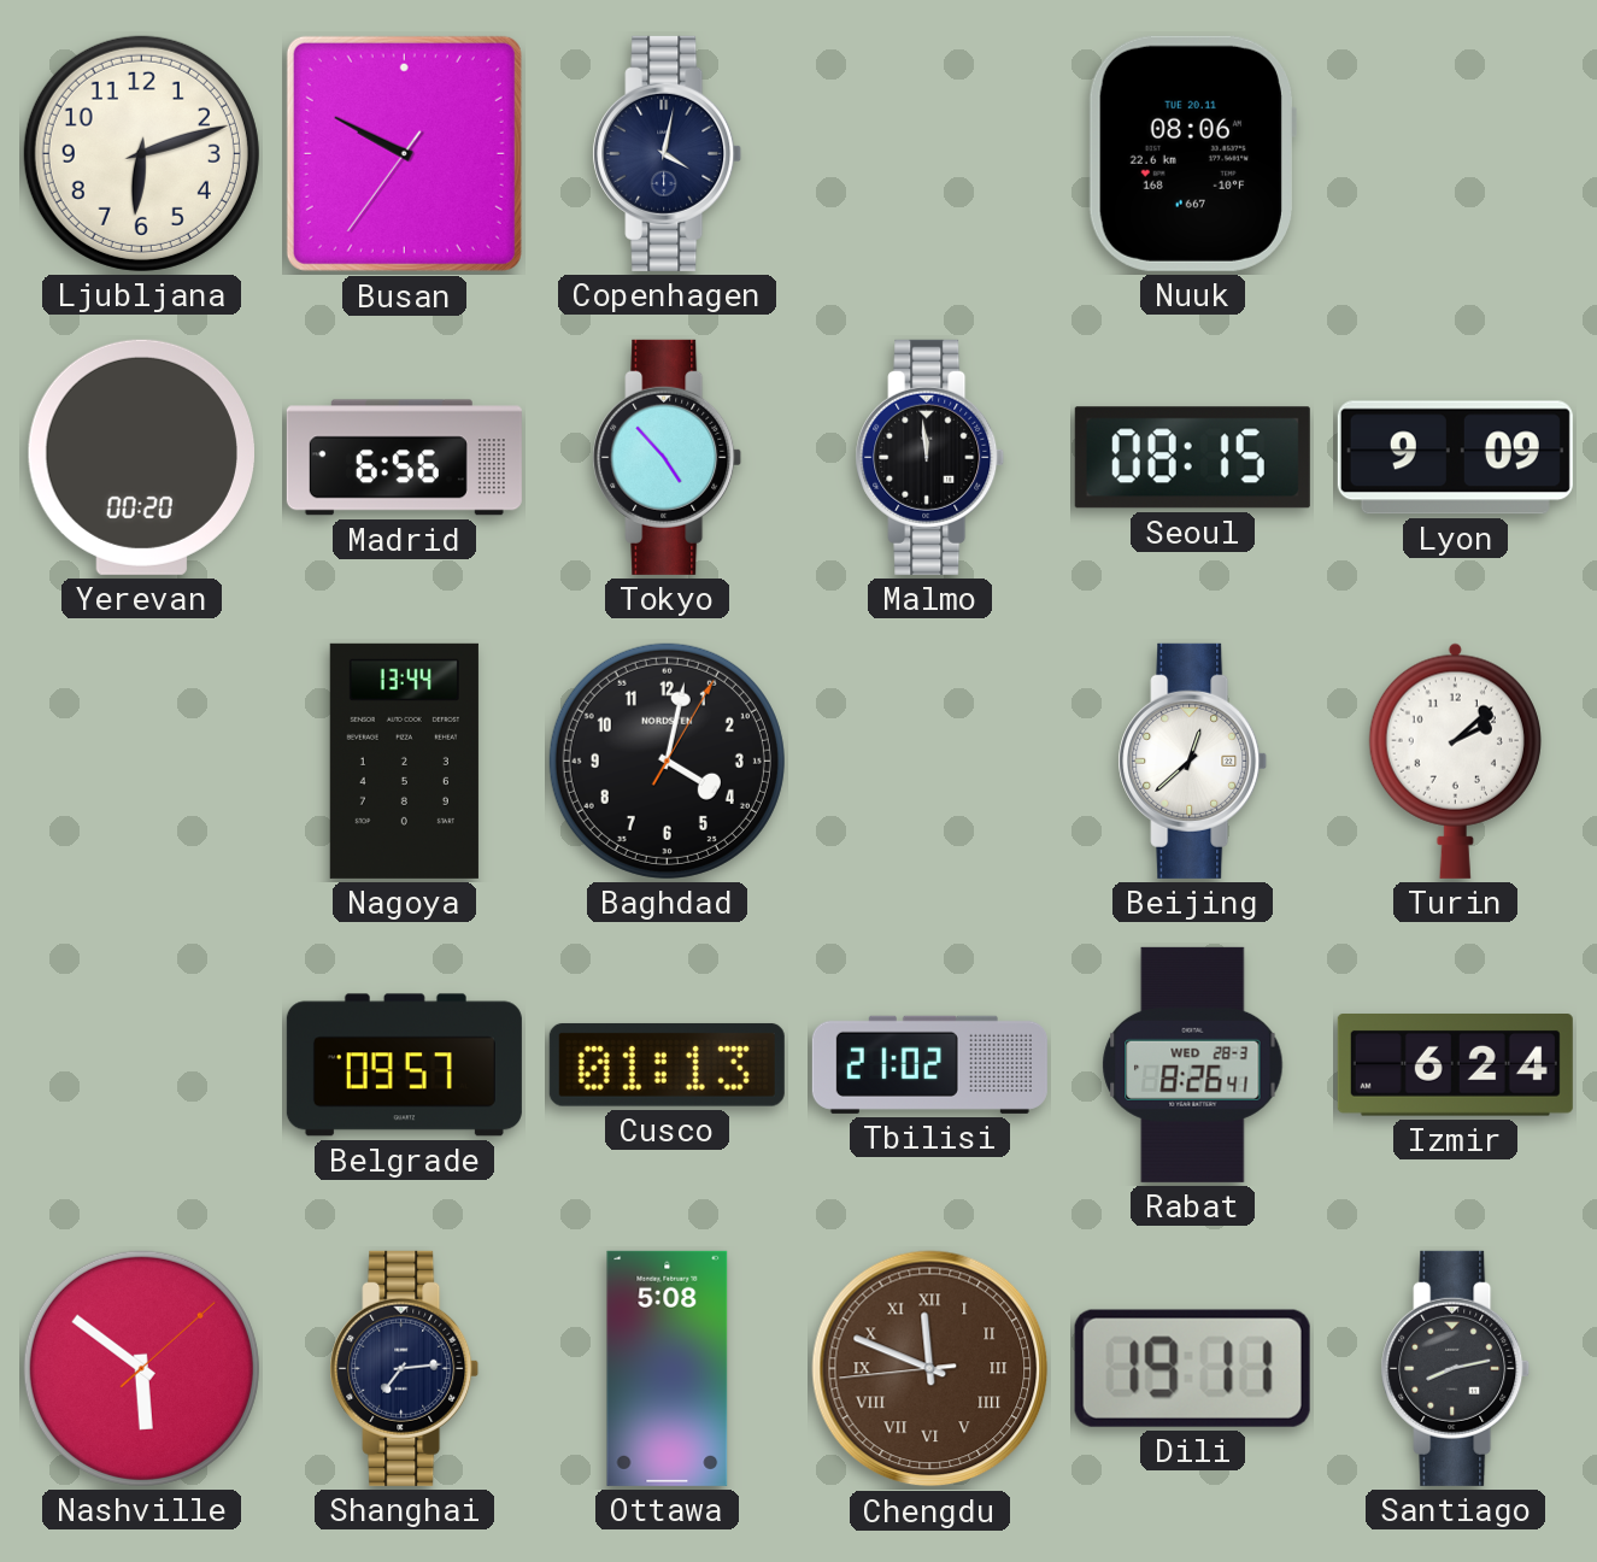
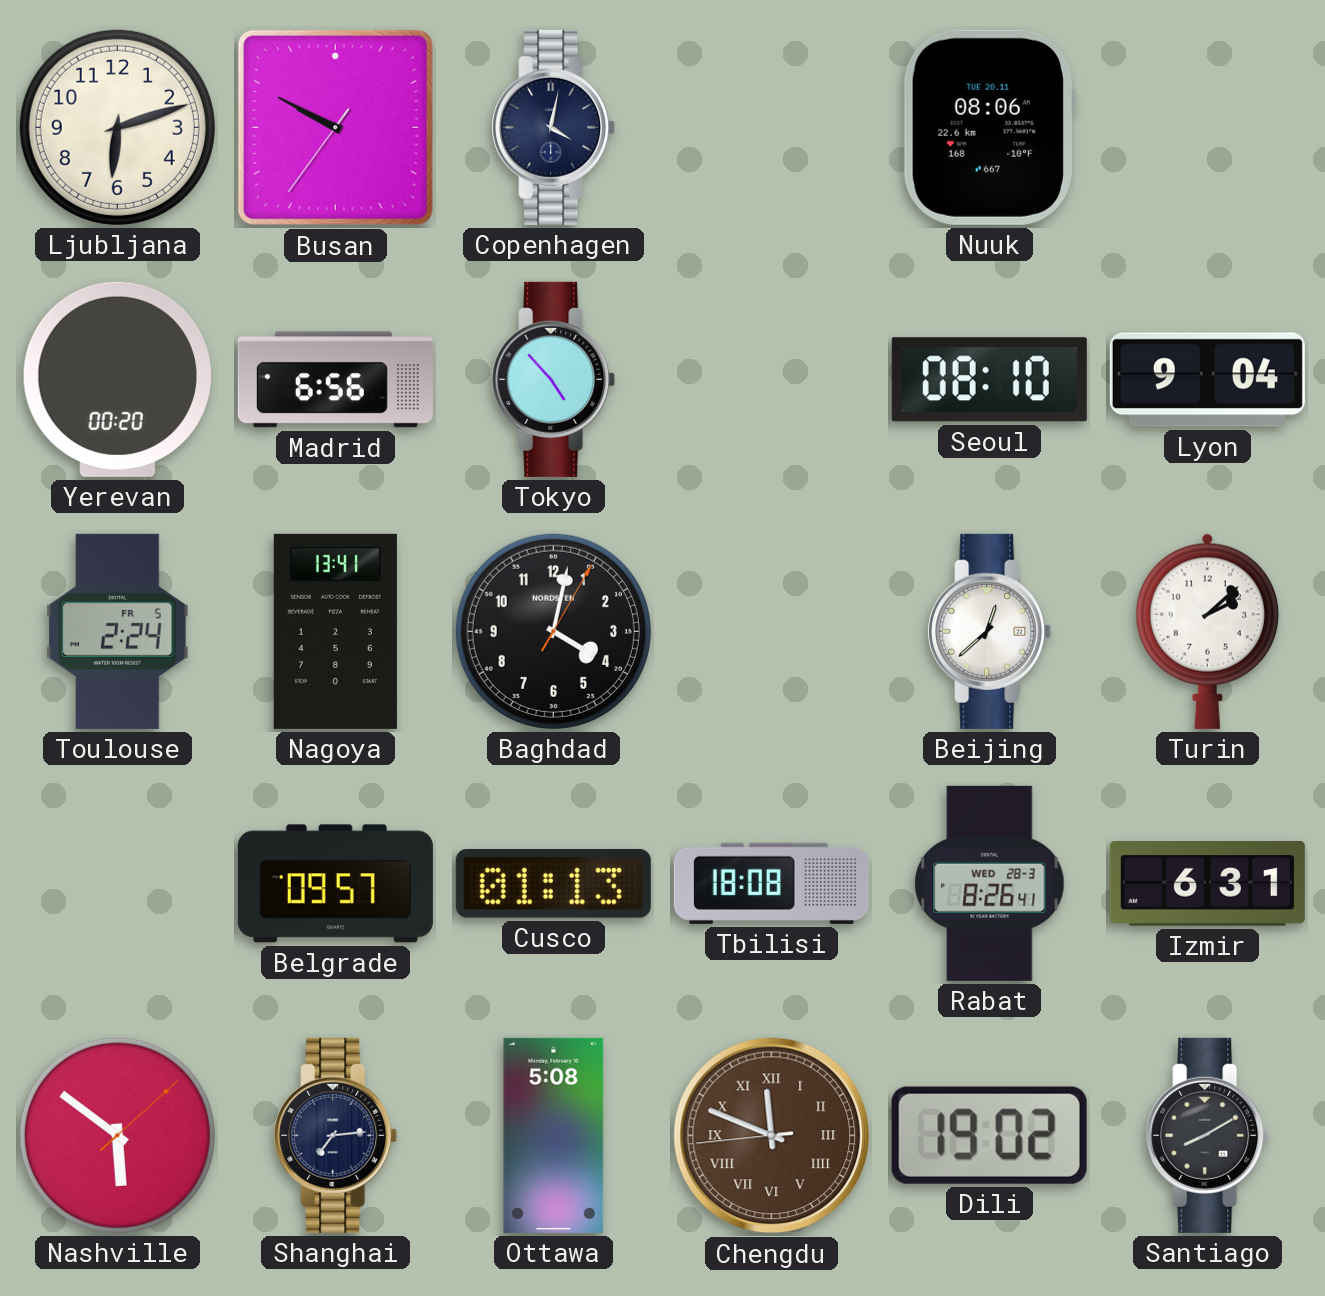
Malmo: 11:59 -> none
Seoul: 08:15 -> 08:10
Lyon: 9:09 -> 9:04
Toulouse: none -> 2:24
Nagoya: 13:44 -> 13:41
Tbilisi: 21:02 -> 18:08
Izmir: 6:24 -> 6:31
Dili: 19:11 -> 19:02
Santiago: 8:13 -> 8:10
